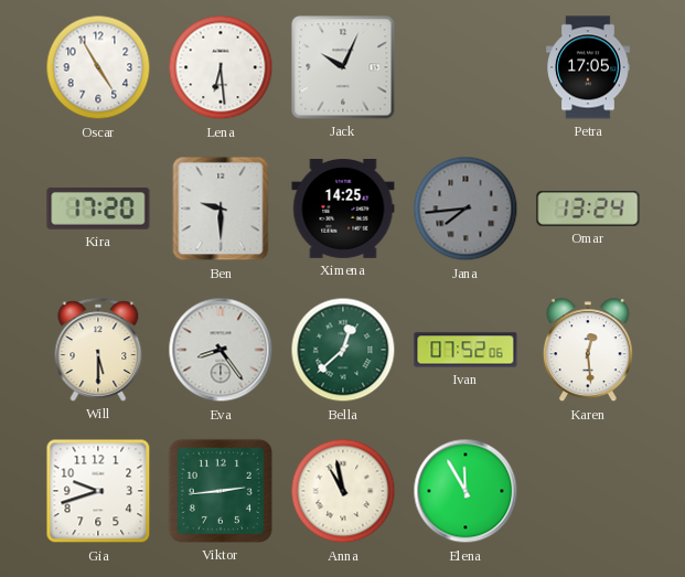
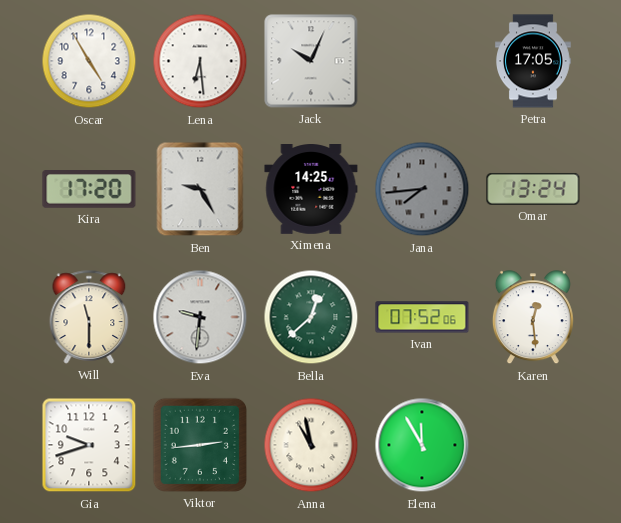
Ben: 9:30 -> 9:25
Will: 5:30 -> 11:30
Eva: 8:24 -> 9:31
